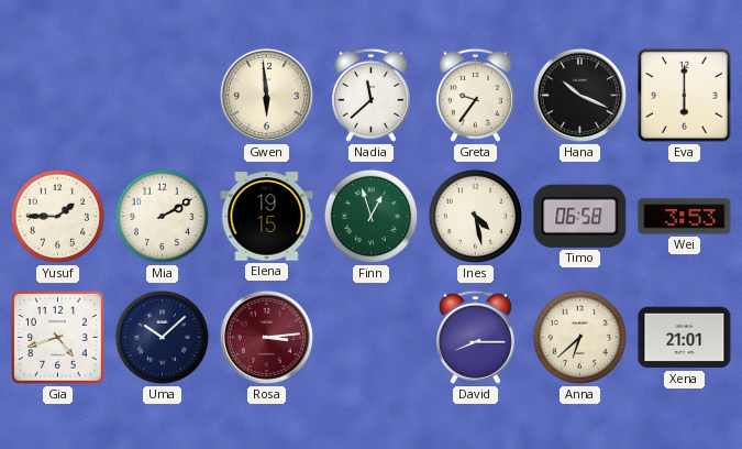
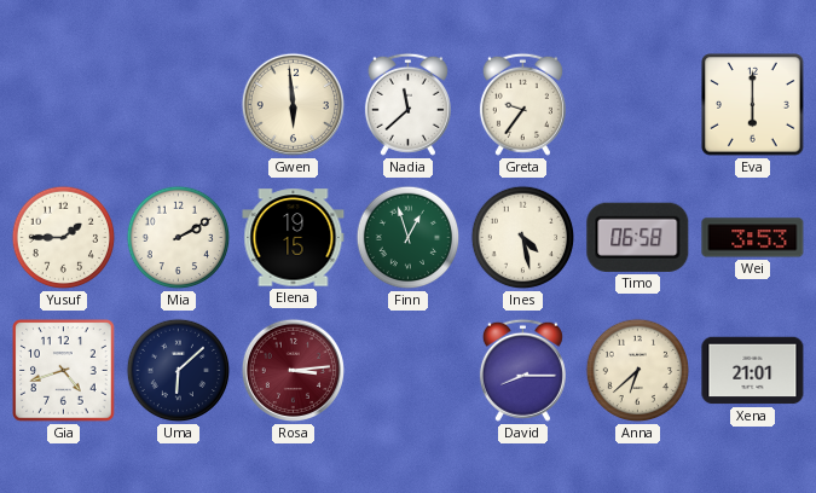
Hana: 10:19 -> none
Uma: 10:08 -> 6:08
